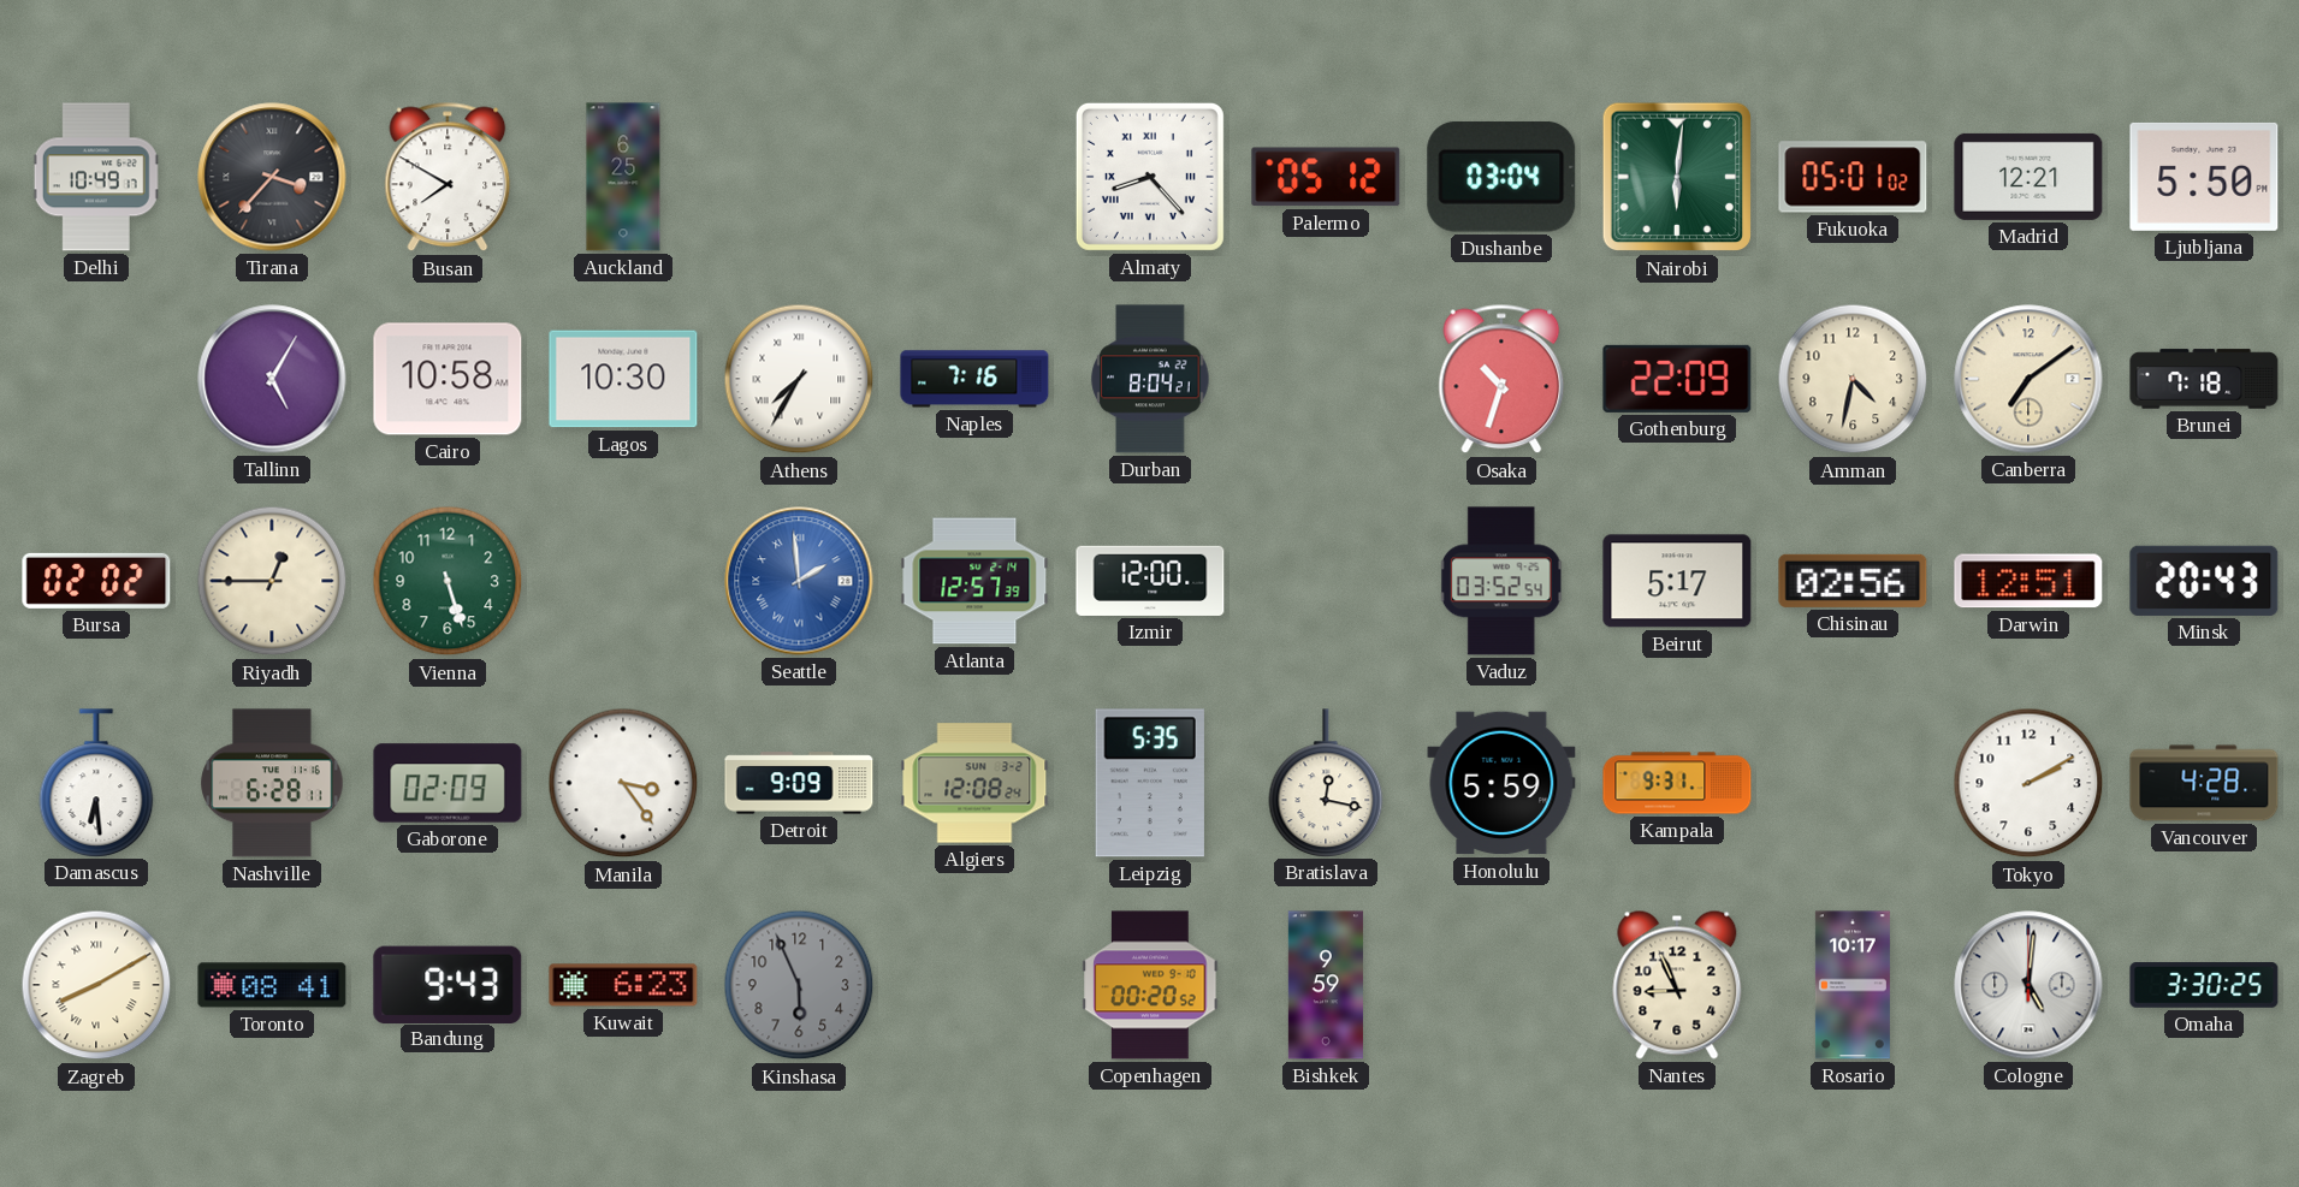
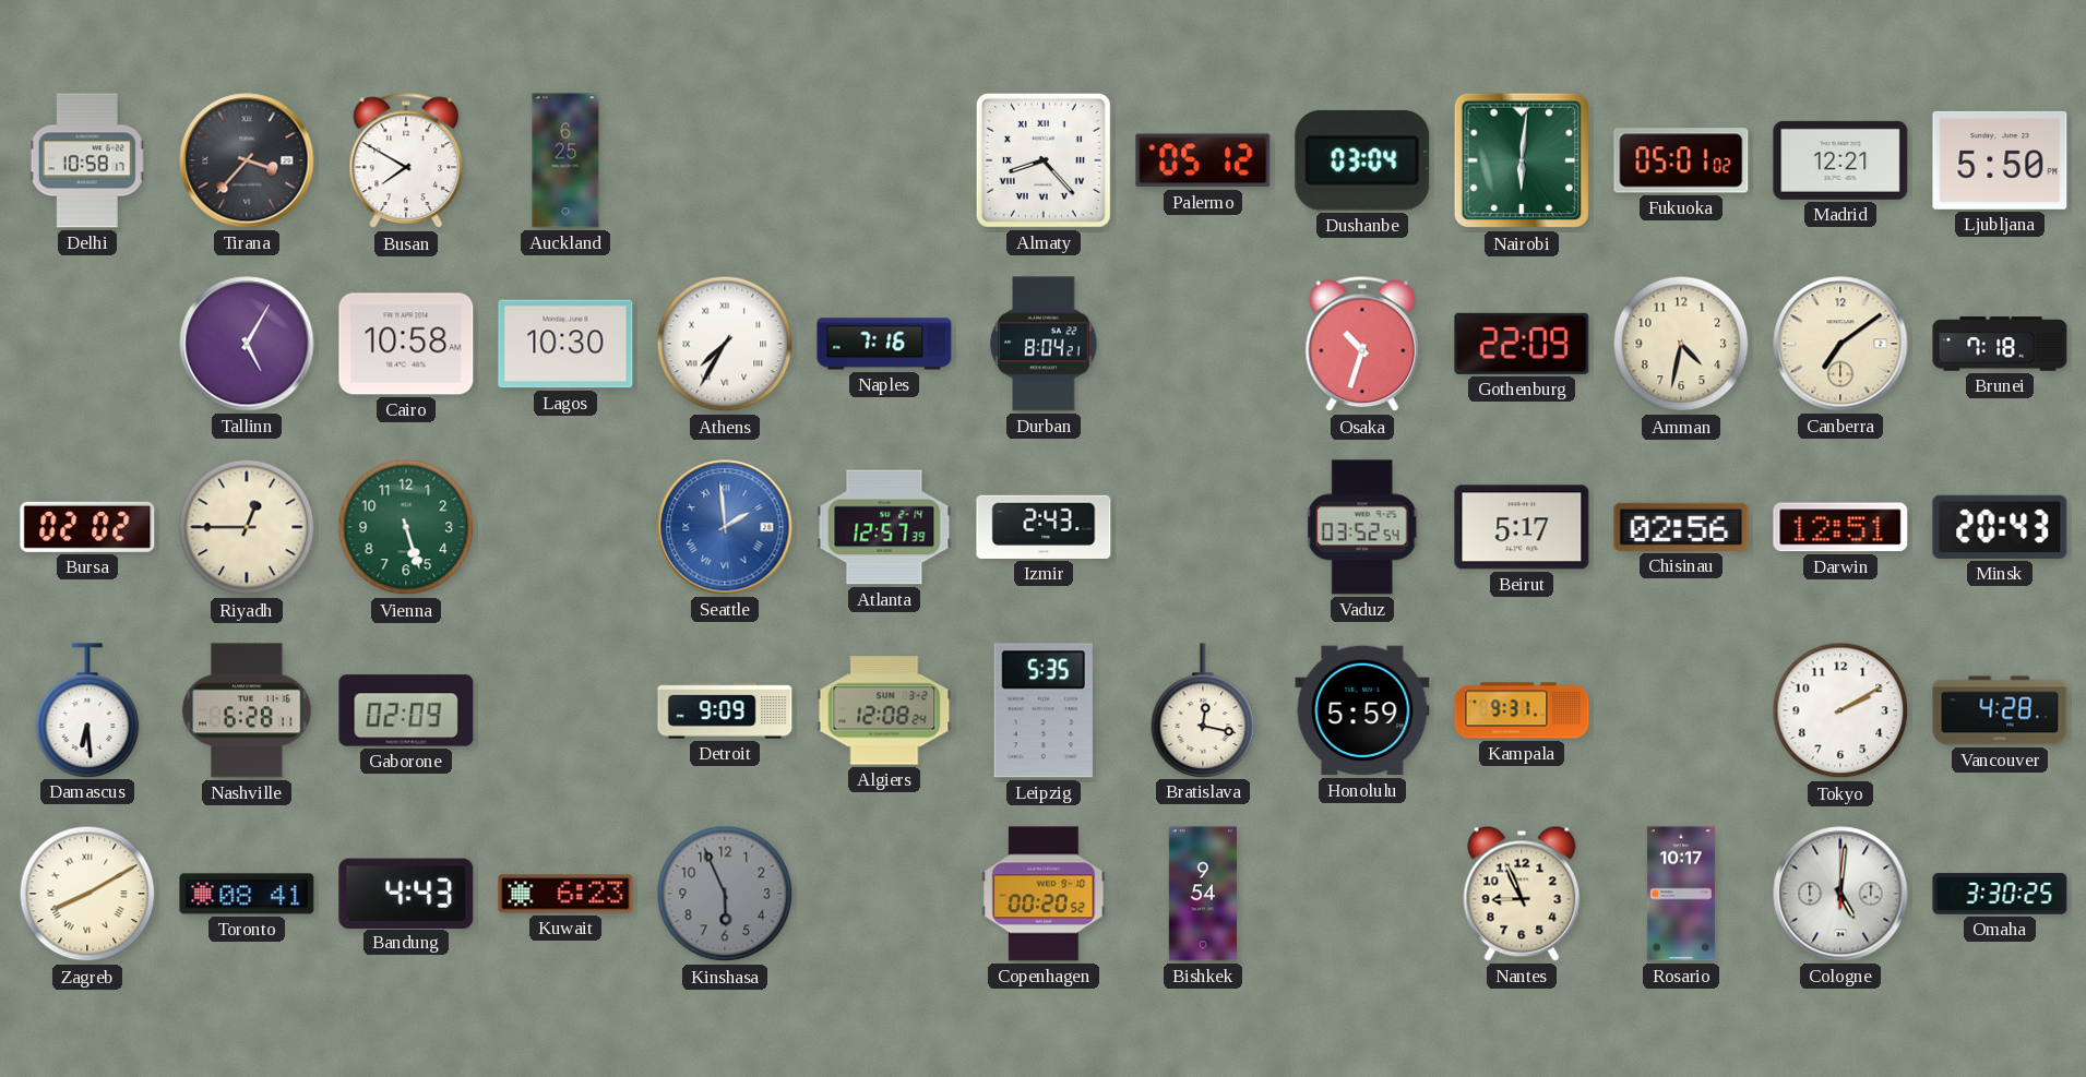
Delhi: 10:49 -> 10:58
Izmir: 12:00 -> 2:43
Manila: 3:24 -> none
Bandung: 9:43 -> 4:43
Bishkek: 9:59 -> 9:54
